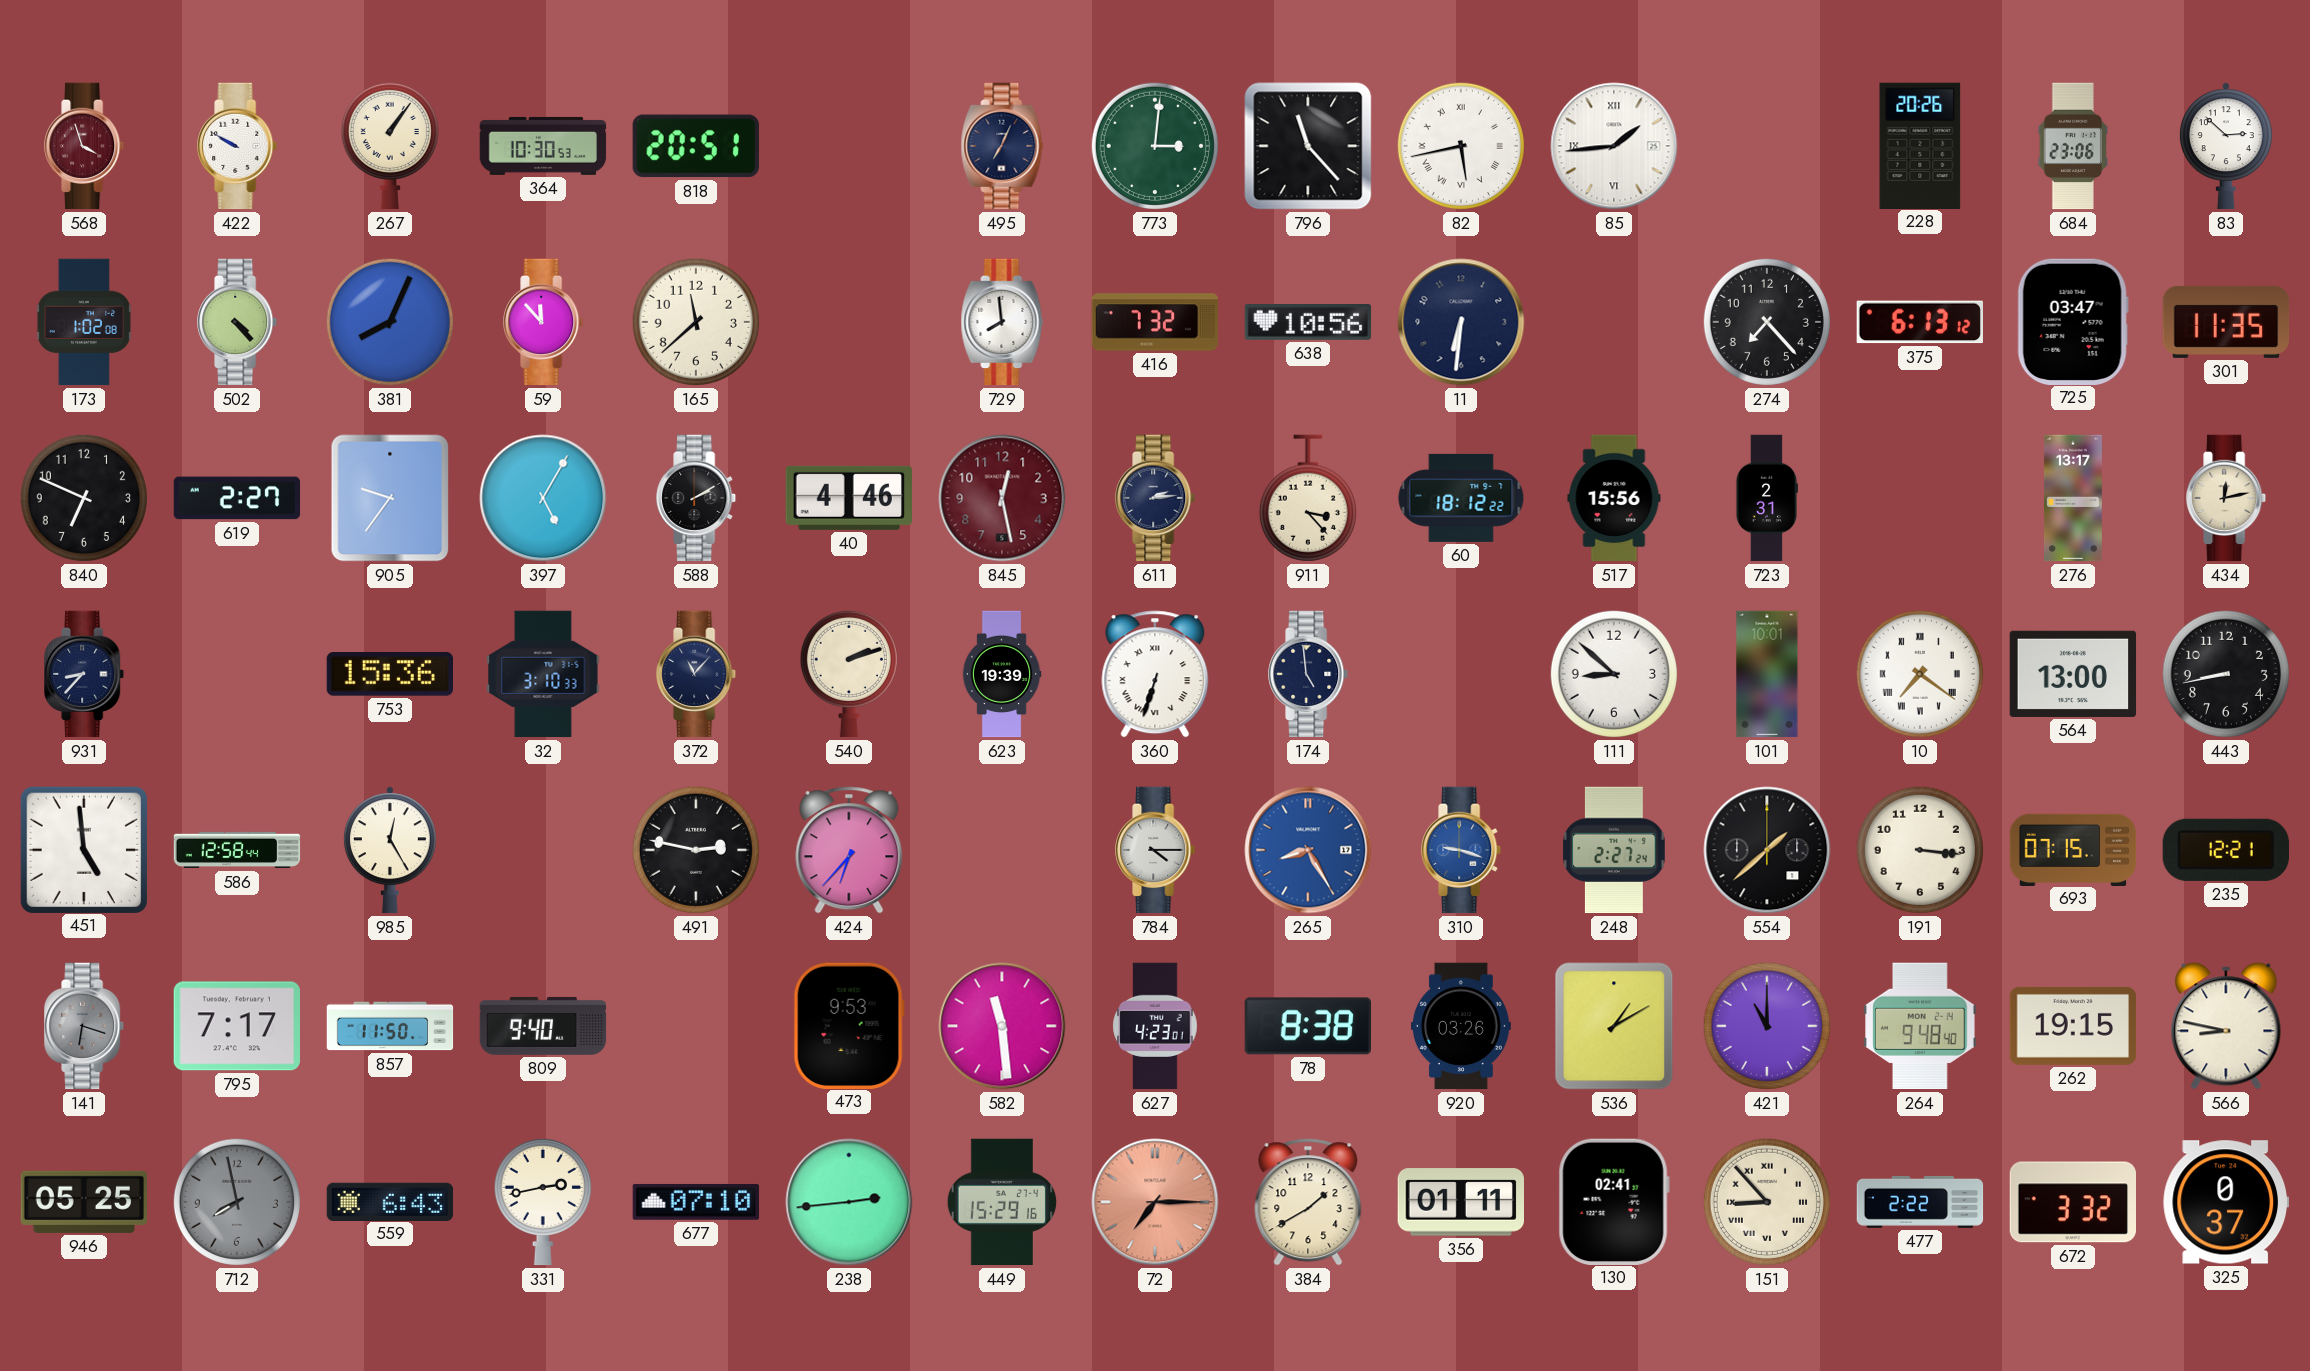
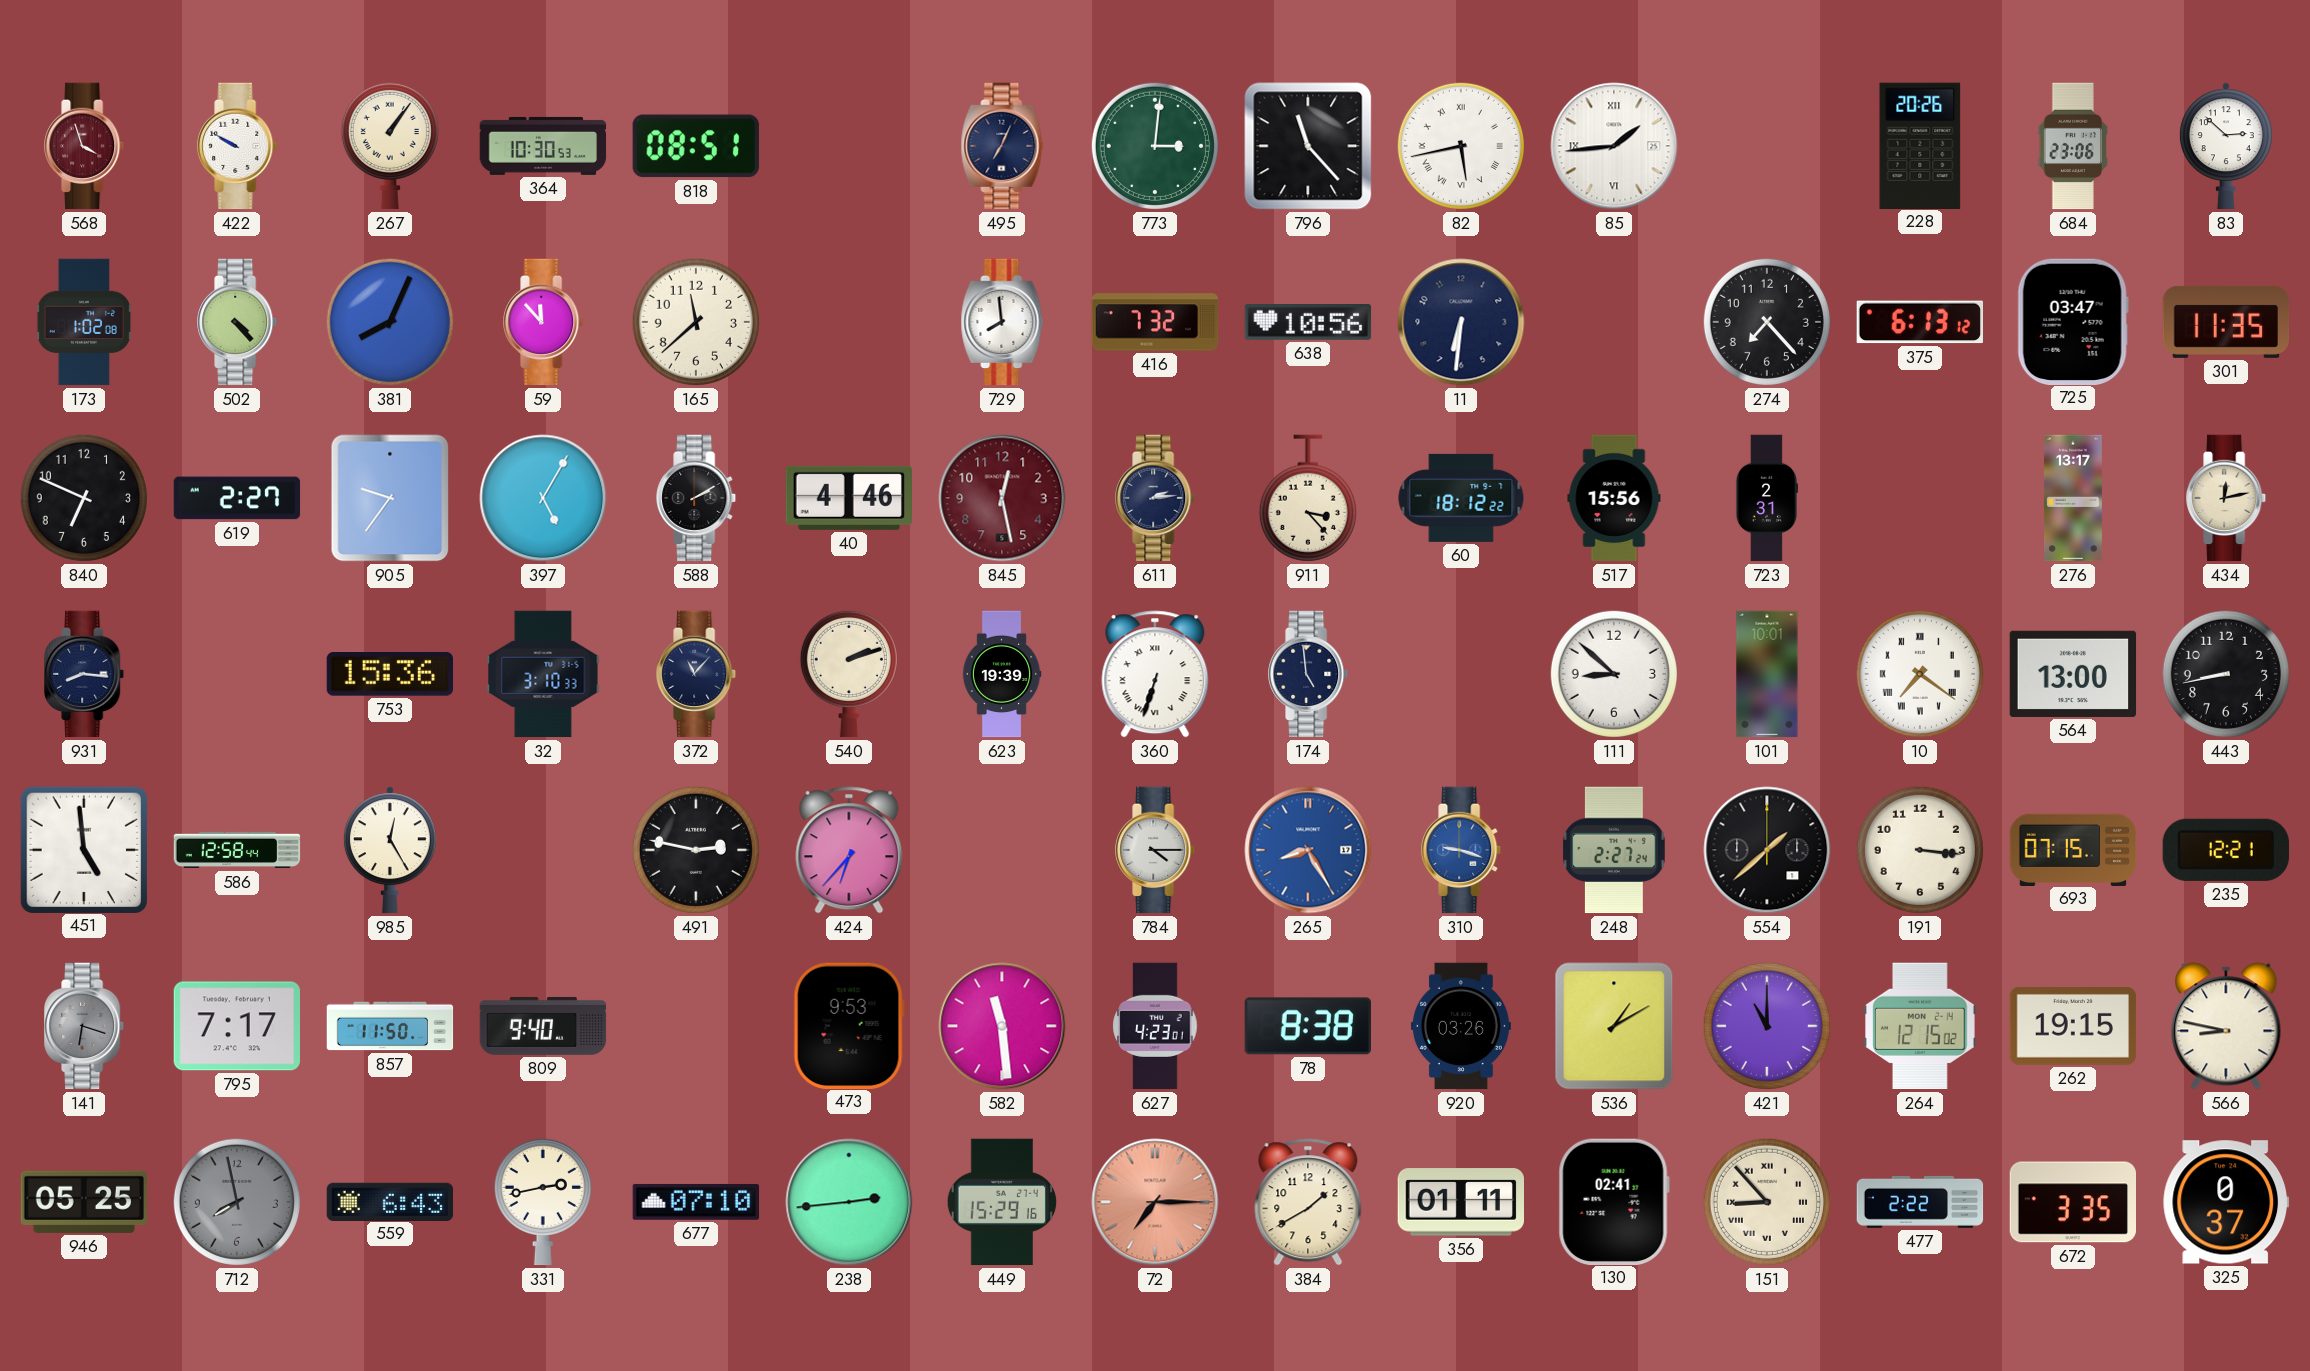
818: 20:51 -> 08:51
931: 8:37 -> 8:16
264: 9:48 -> 12:15
672: 3:32 -> 3:35
